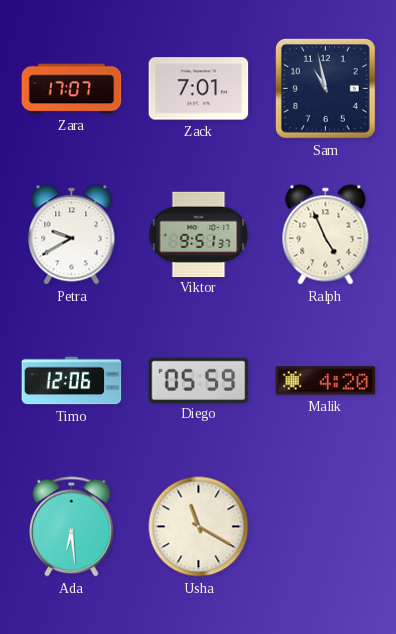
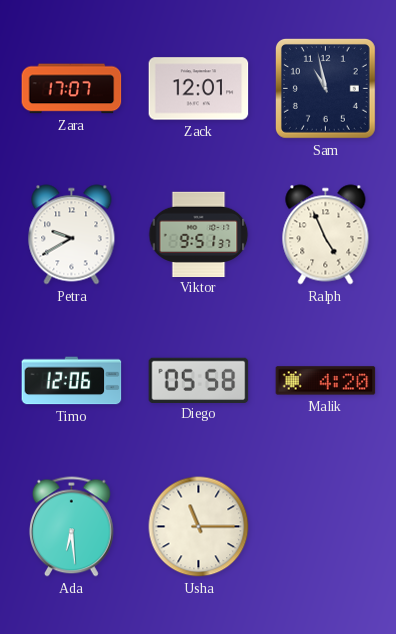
Zack: 7:01 -> 12:01
Diego: 05:59 -> 05:58
Usha: 11:20 -> 11:15
